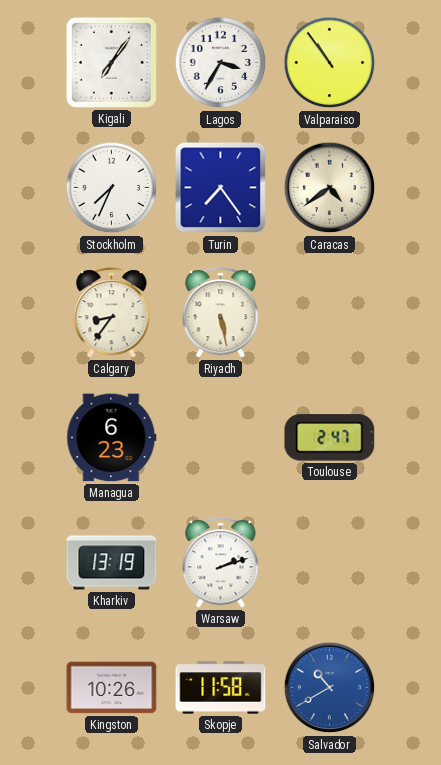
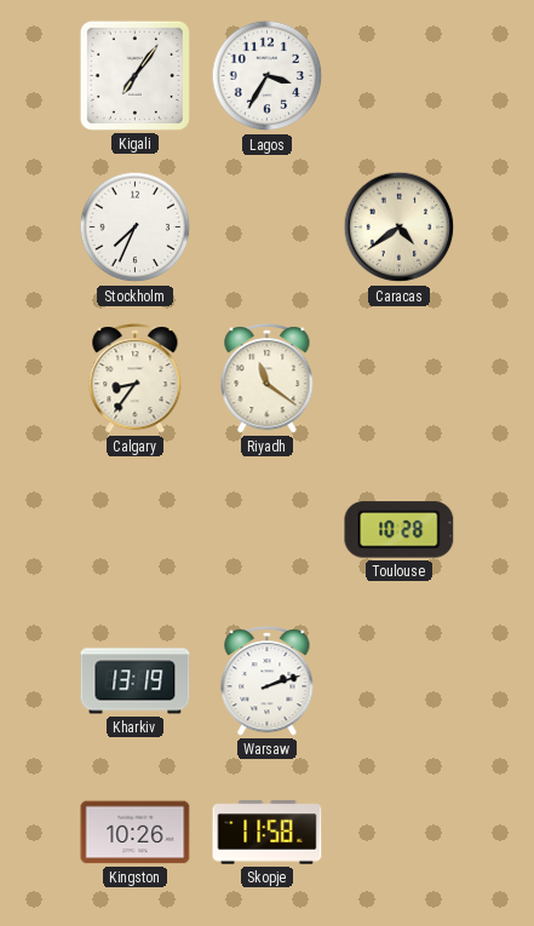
Valparaiso: 10:54 -> none
Turin: 7:24 -> none
Riyadh: 5:28 -> 11:21
Managua: 6:23 -> none
Toulouse: 2:47 -> 10:28
Salvador: 10:40 -> none
